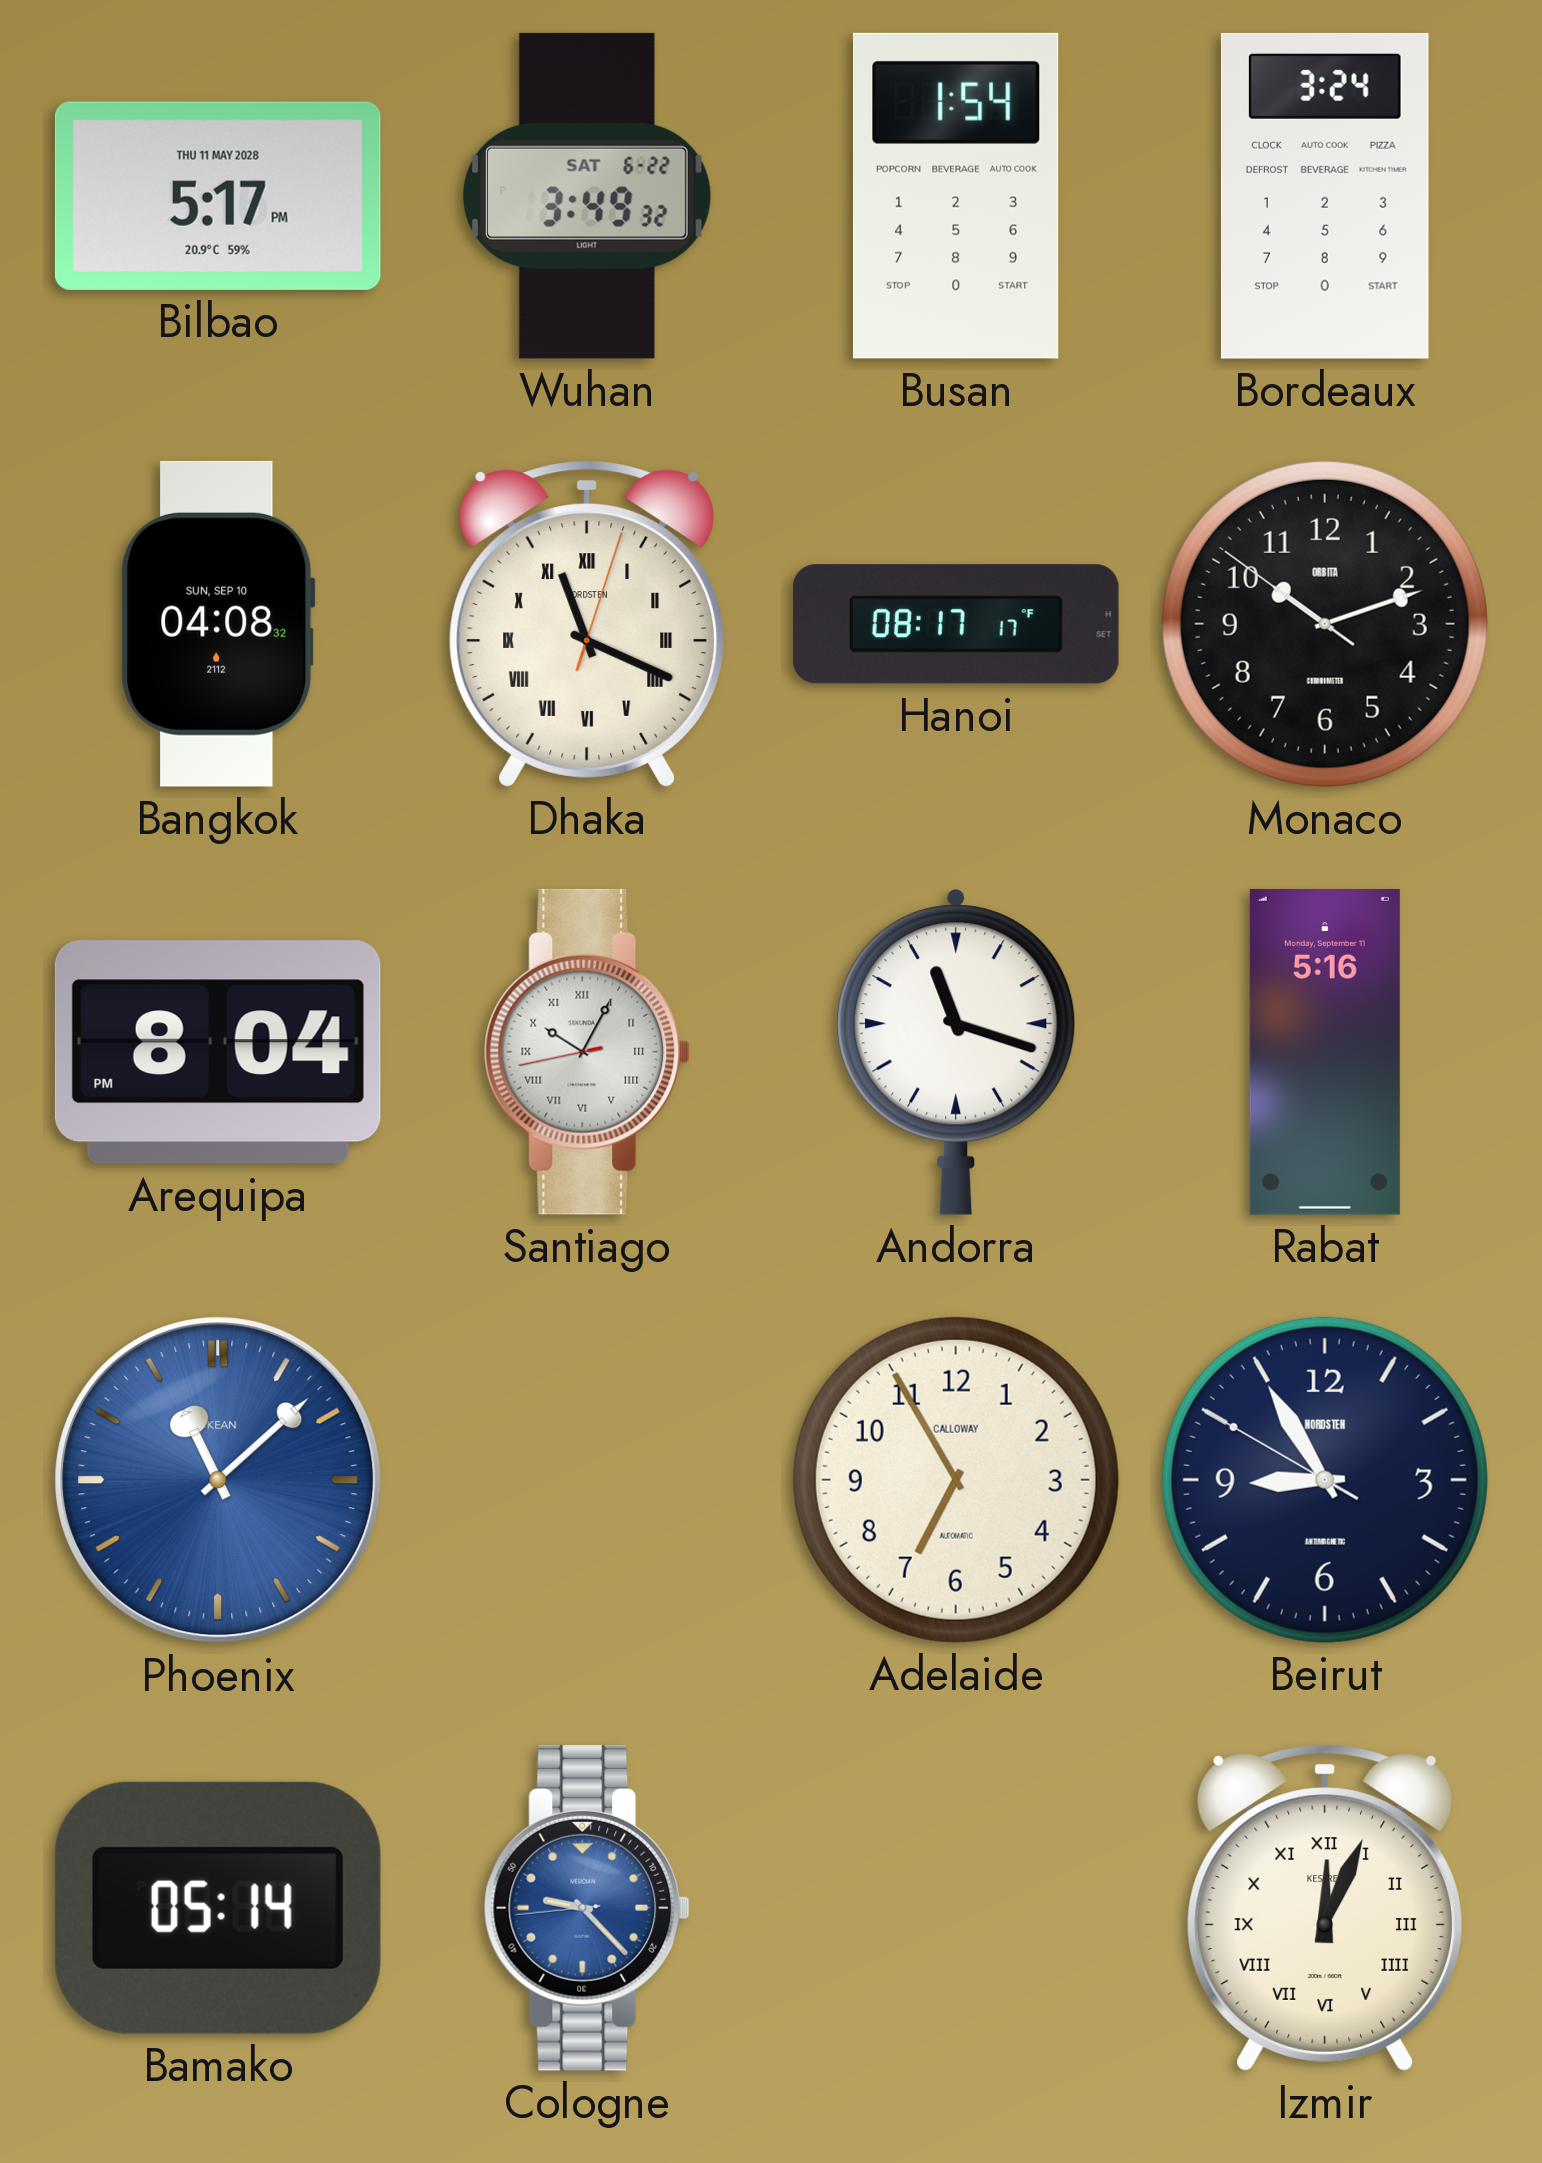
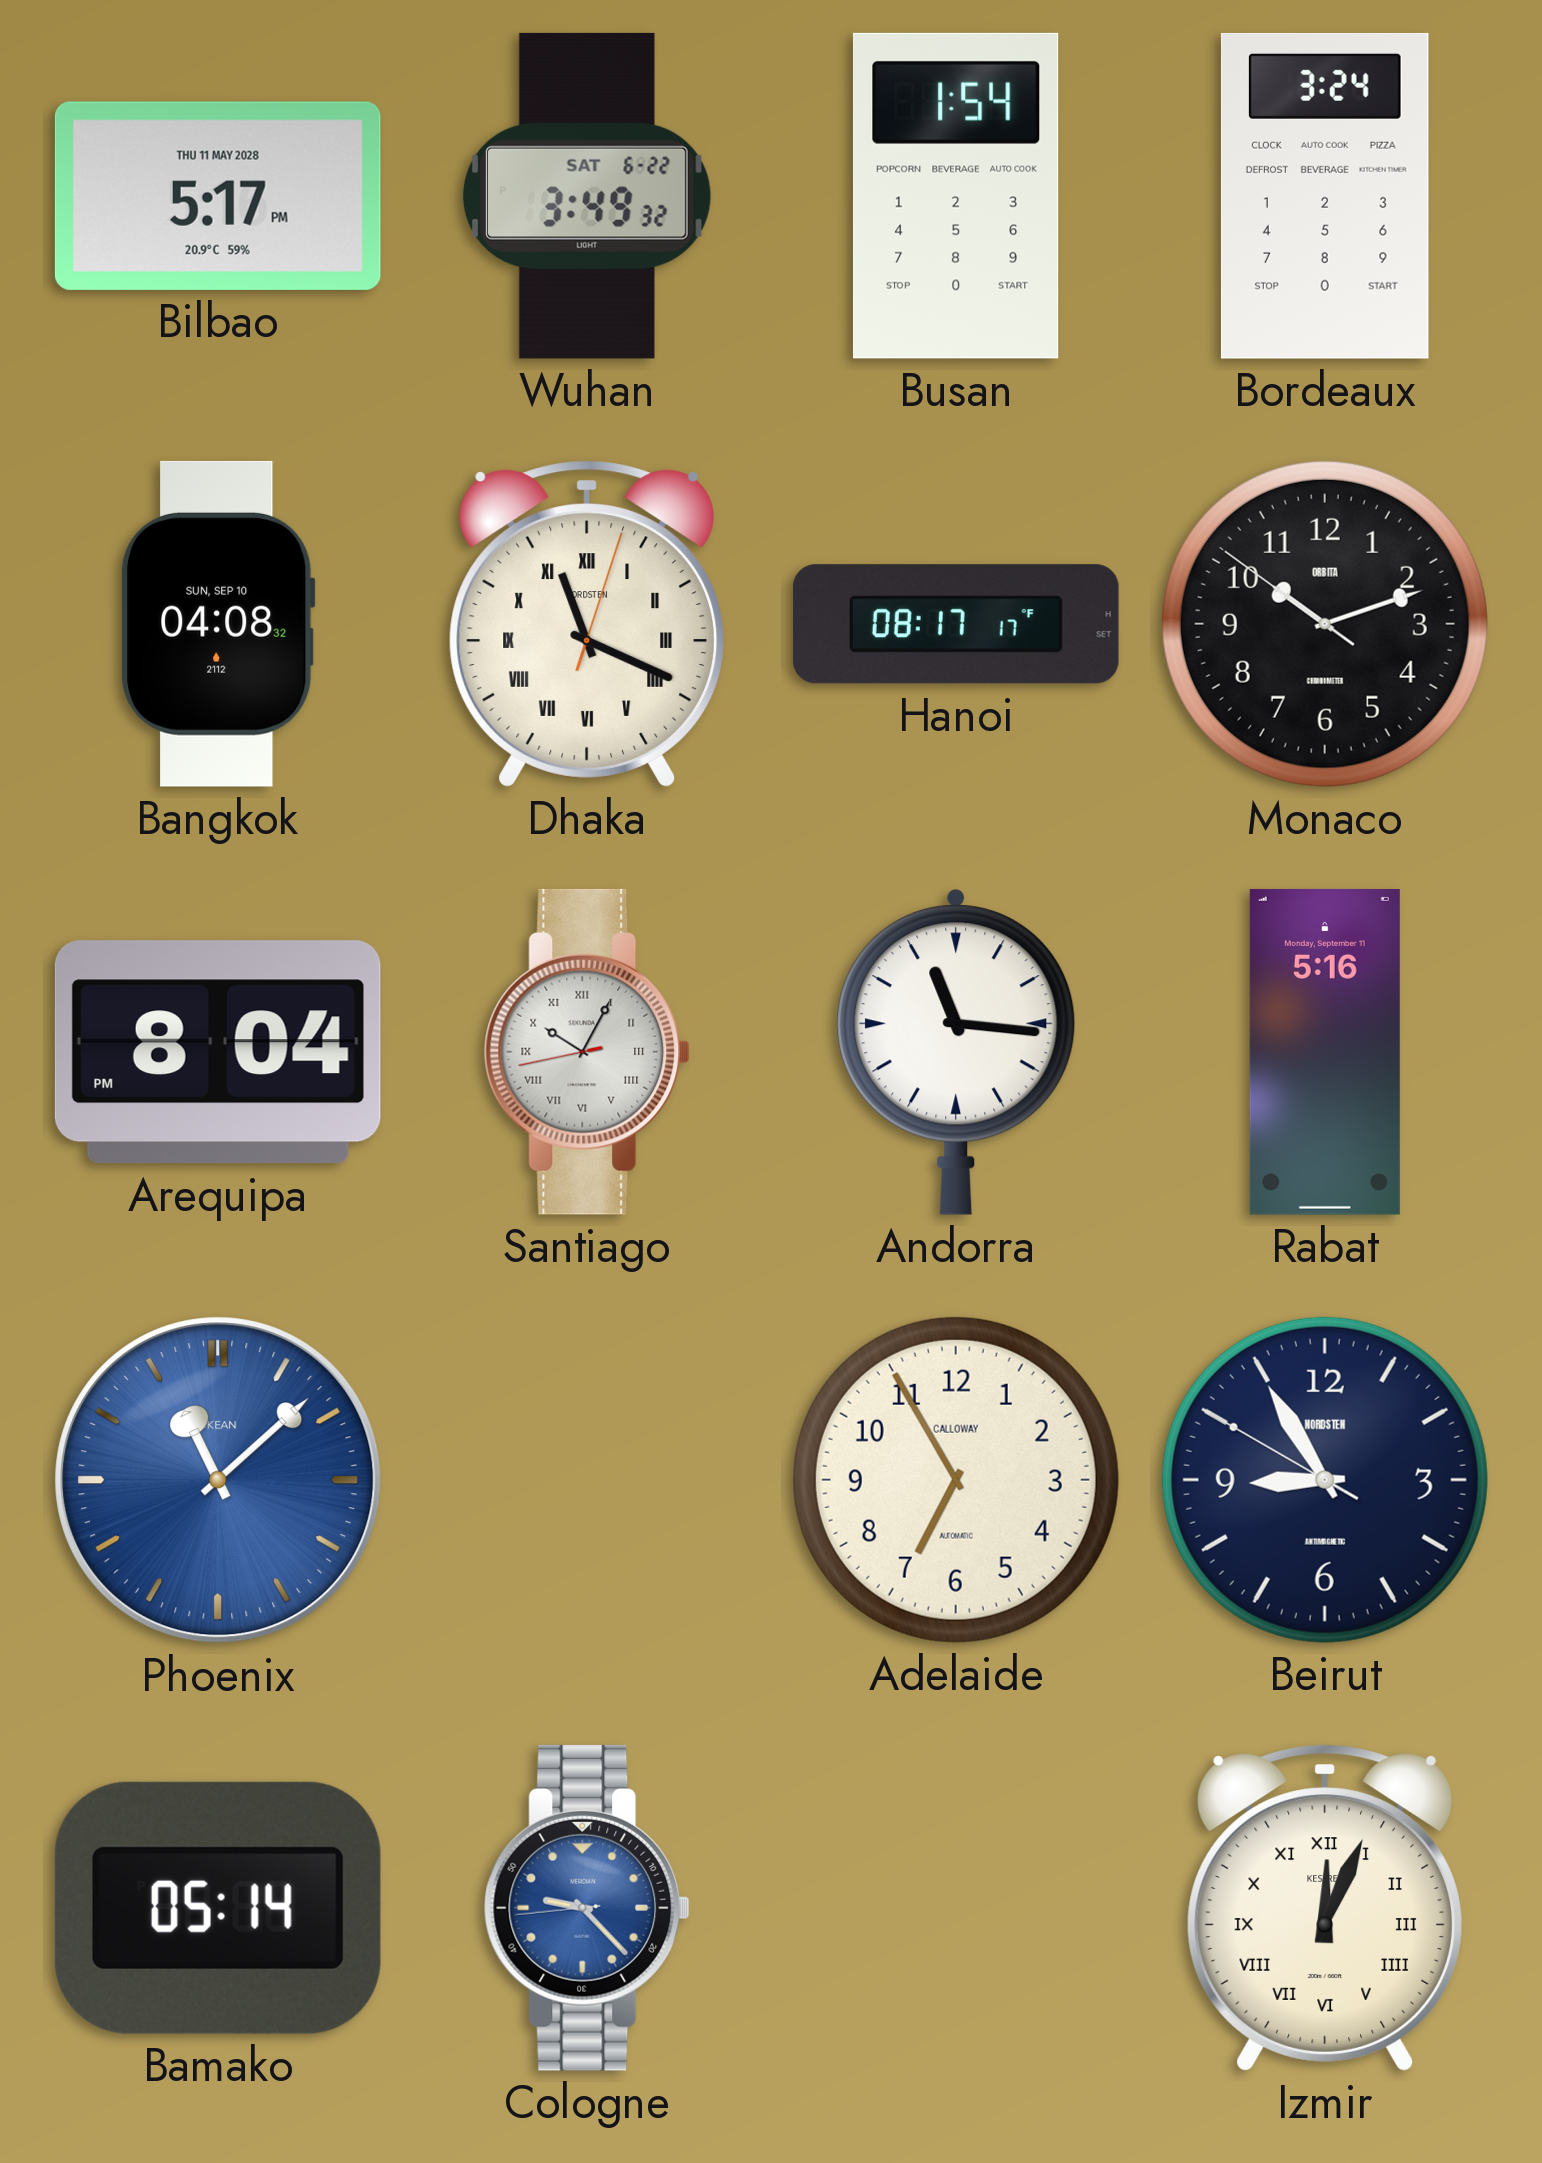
Andorra: 11:18 -> 11:16
